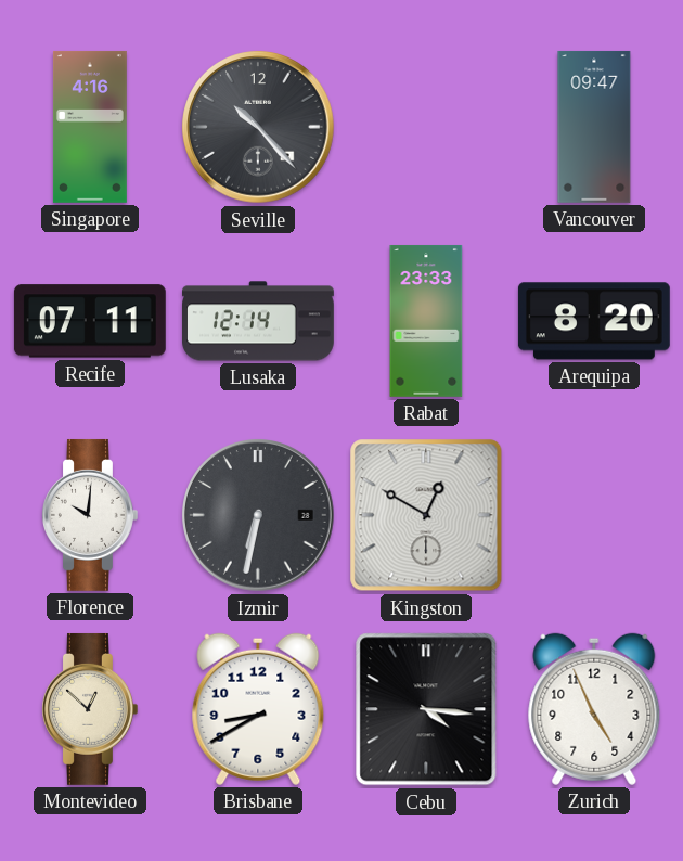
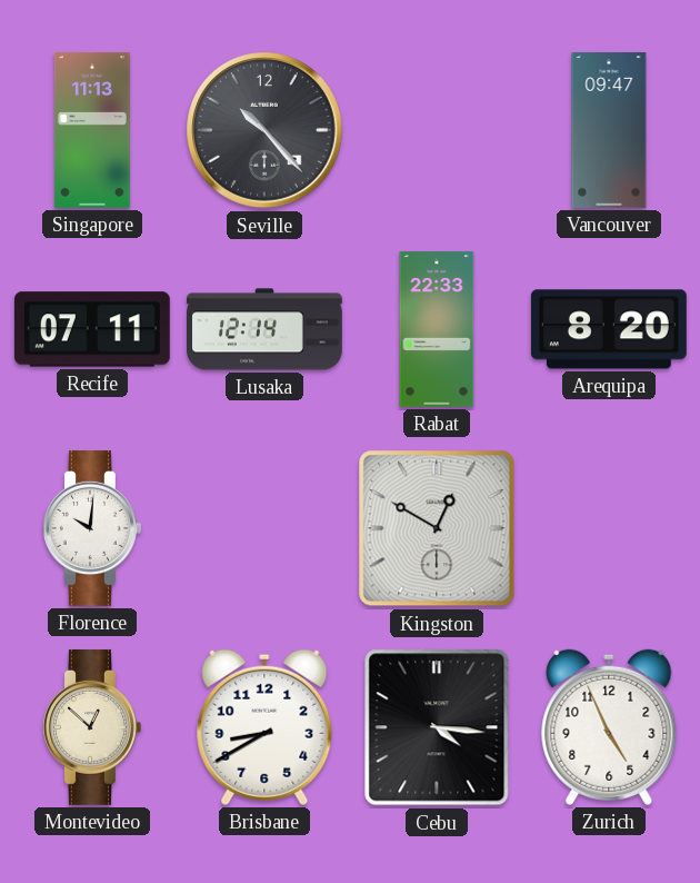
Singapore: 4:16 -> 11:13
Rabat: 23:33 -> 22:33
Izmir: 6:32 -> none
